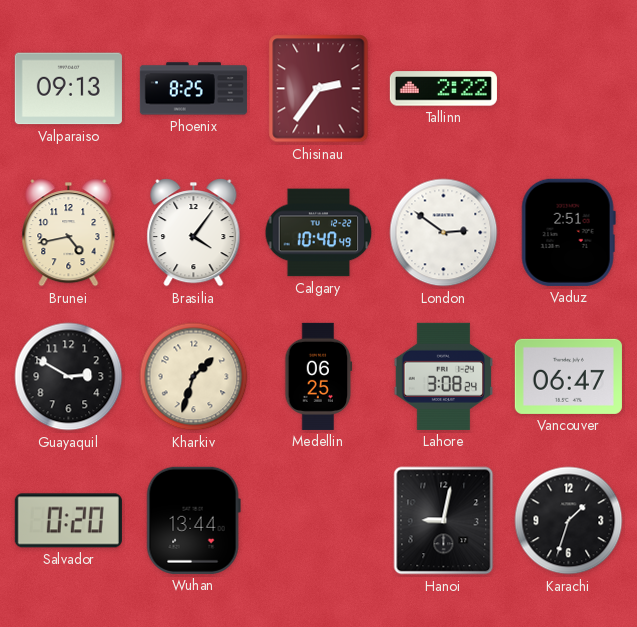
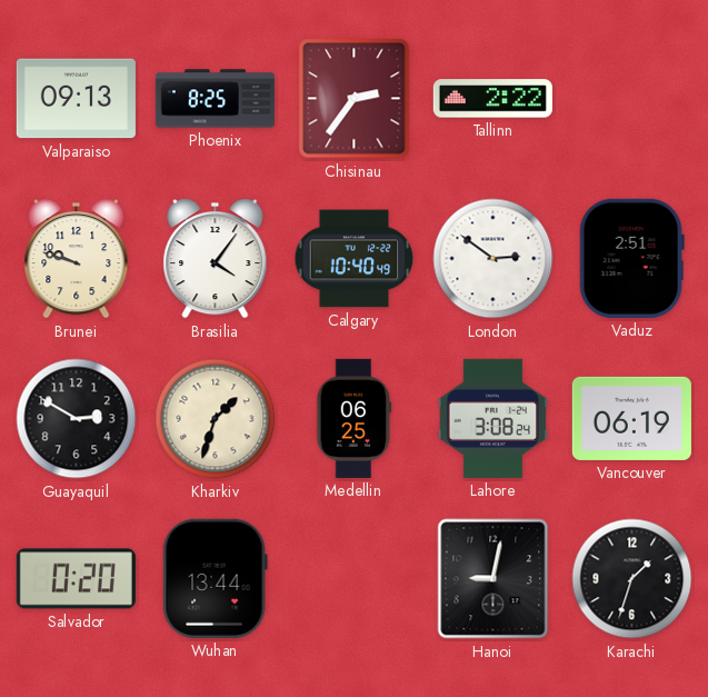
Brunei: 4:43 -> 9:48
Vancouver: 06:47 -> 06:19
